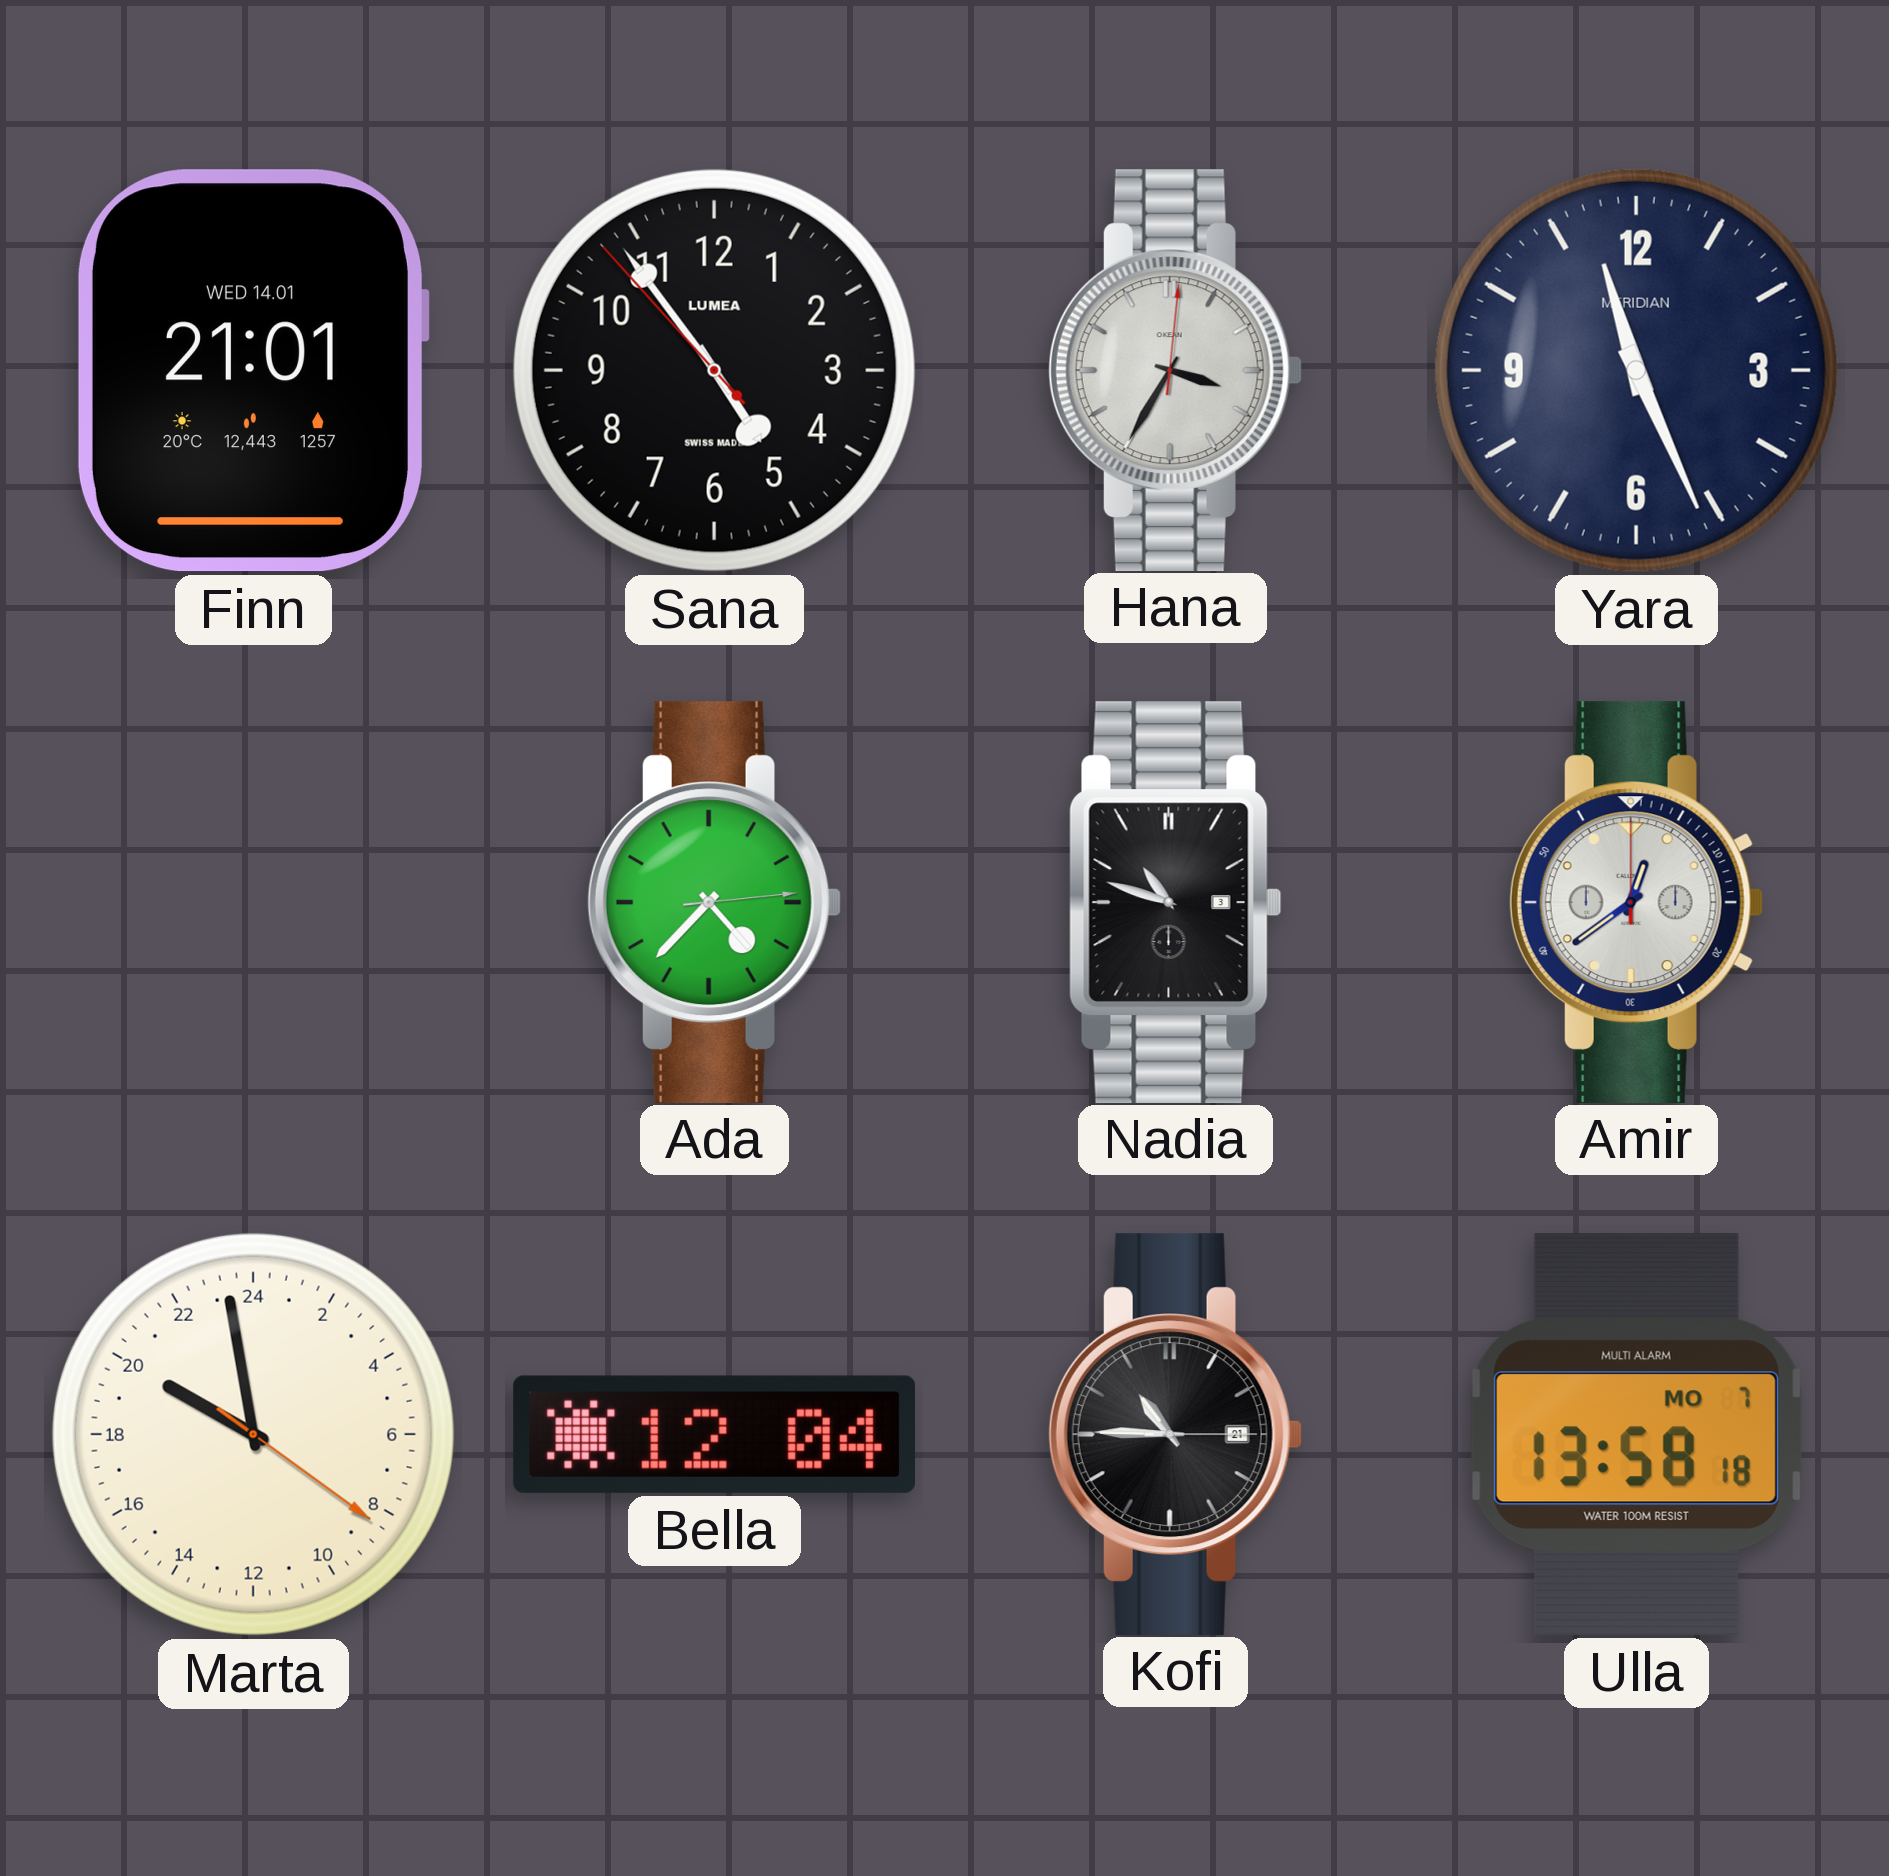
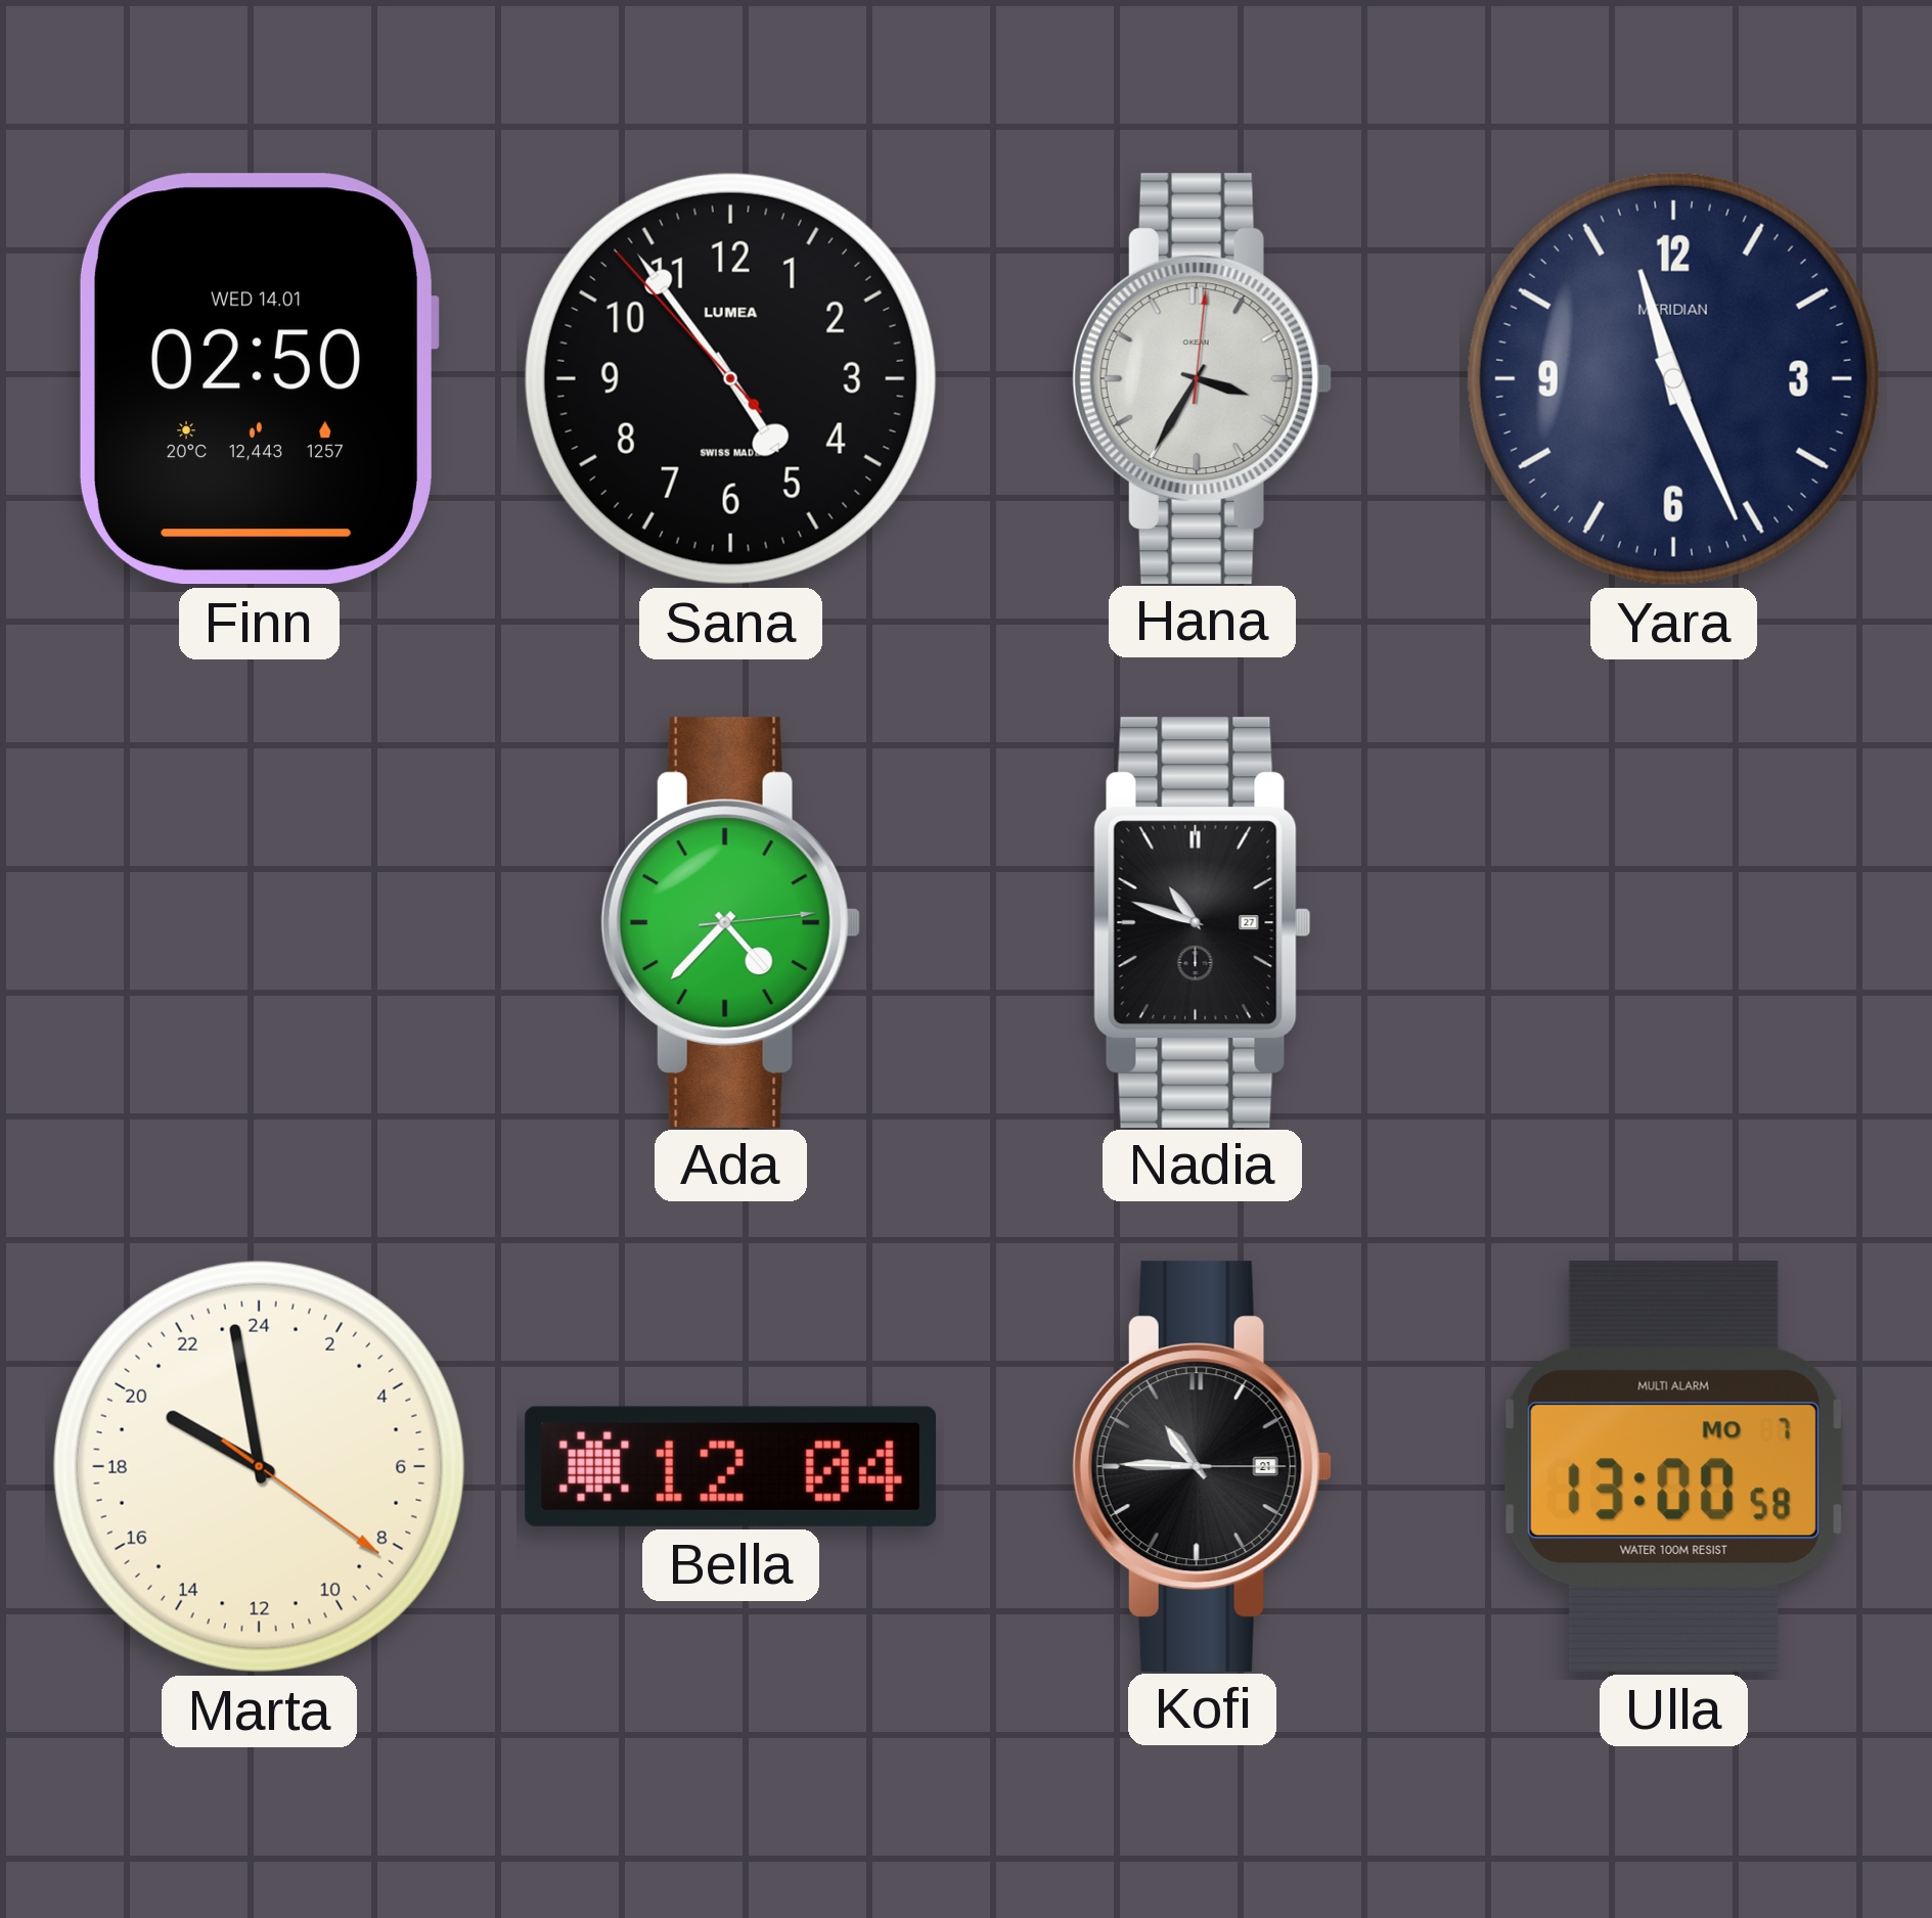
Finn: 21:01 -> 02:50
Nadia date: 3 -> 27
Amir: 12:39 -> none
Ulla: 13:58 -> 13:00
